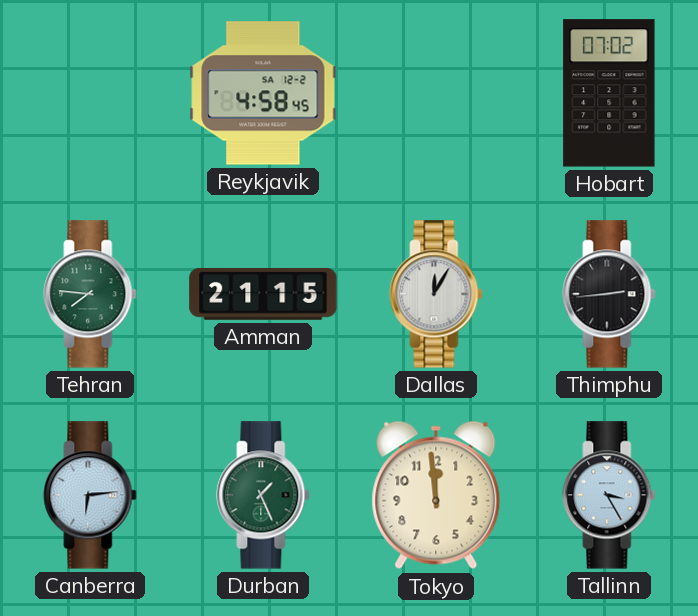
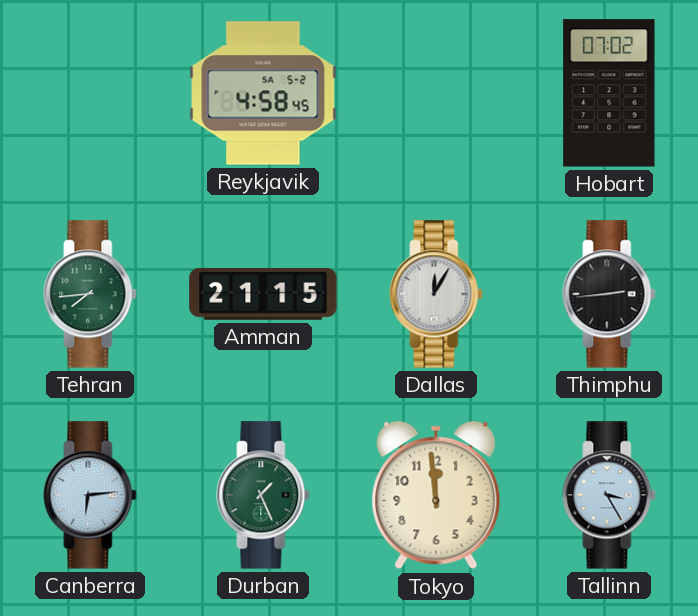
Reykjavik date: SA 12-2 -> SA 5-2
Tehran: 7:46 -> 7:44
